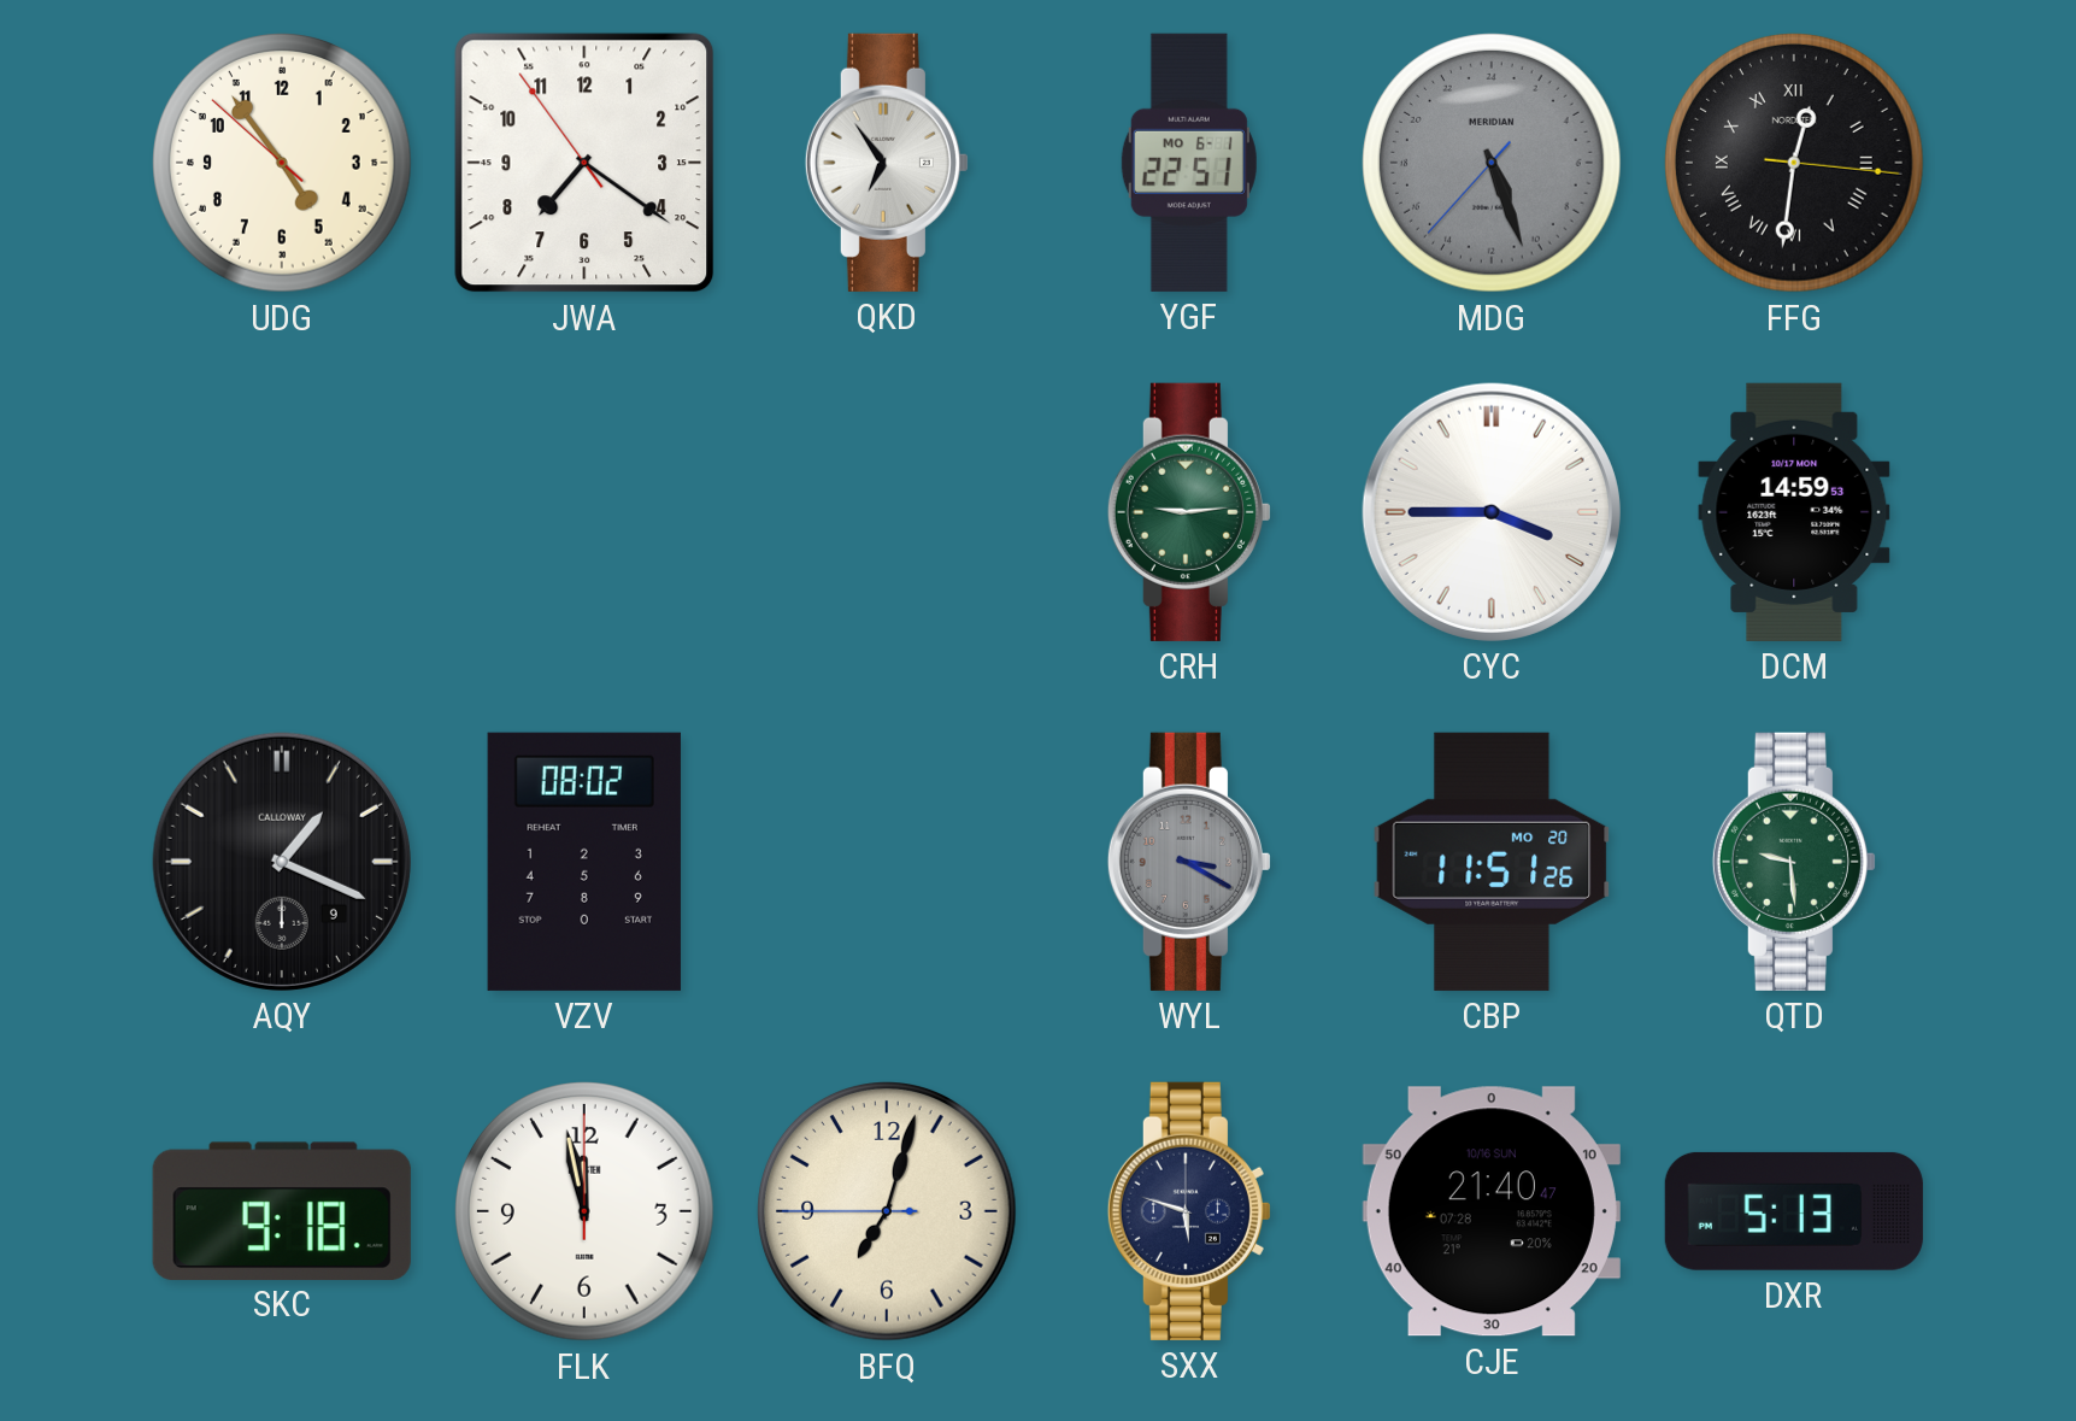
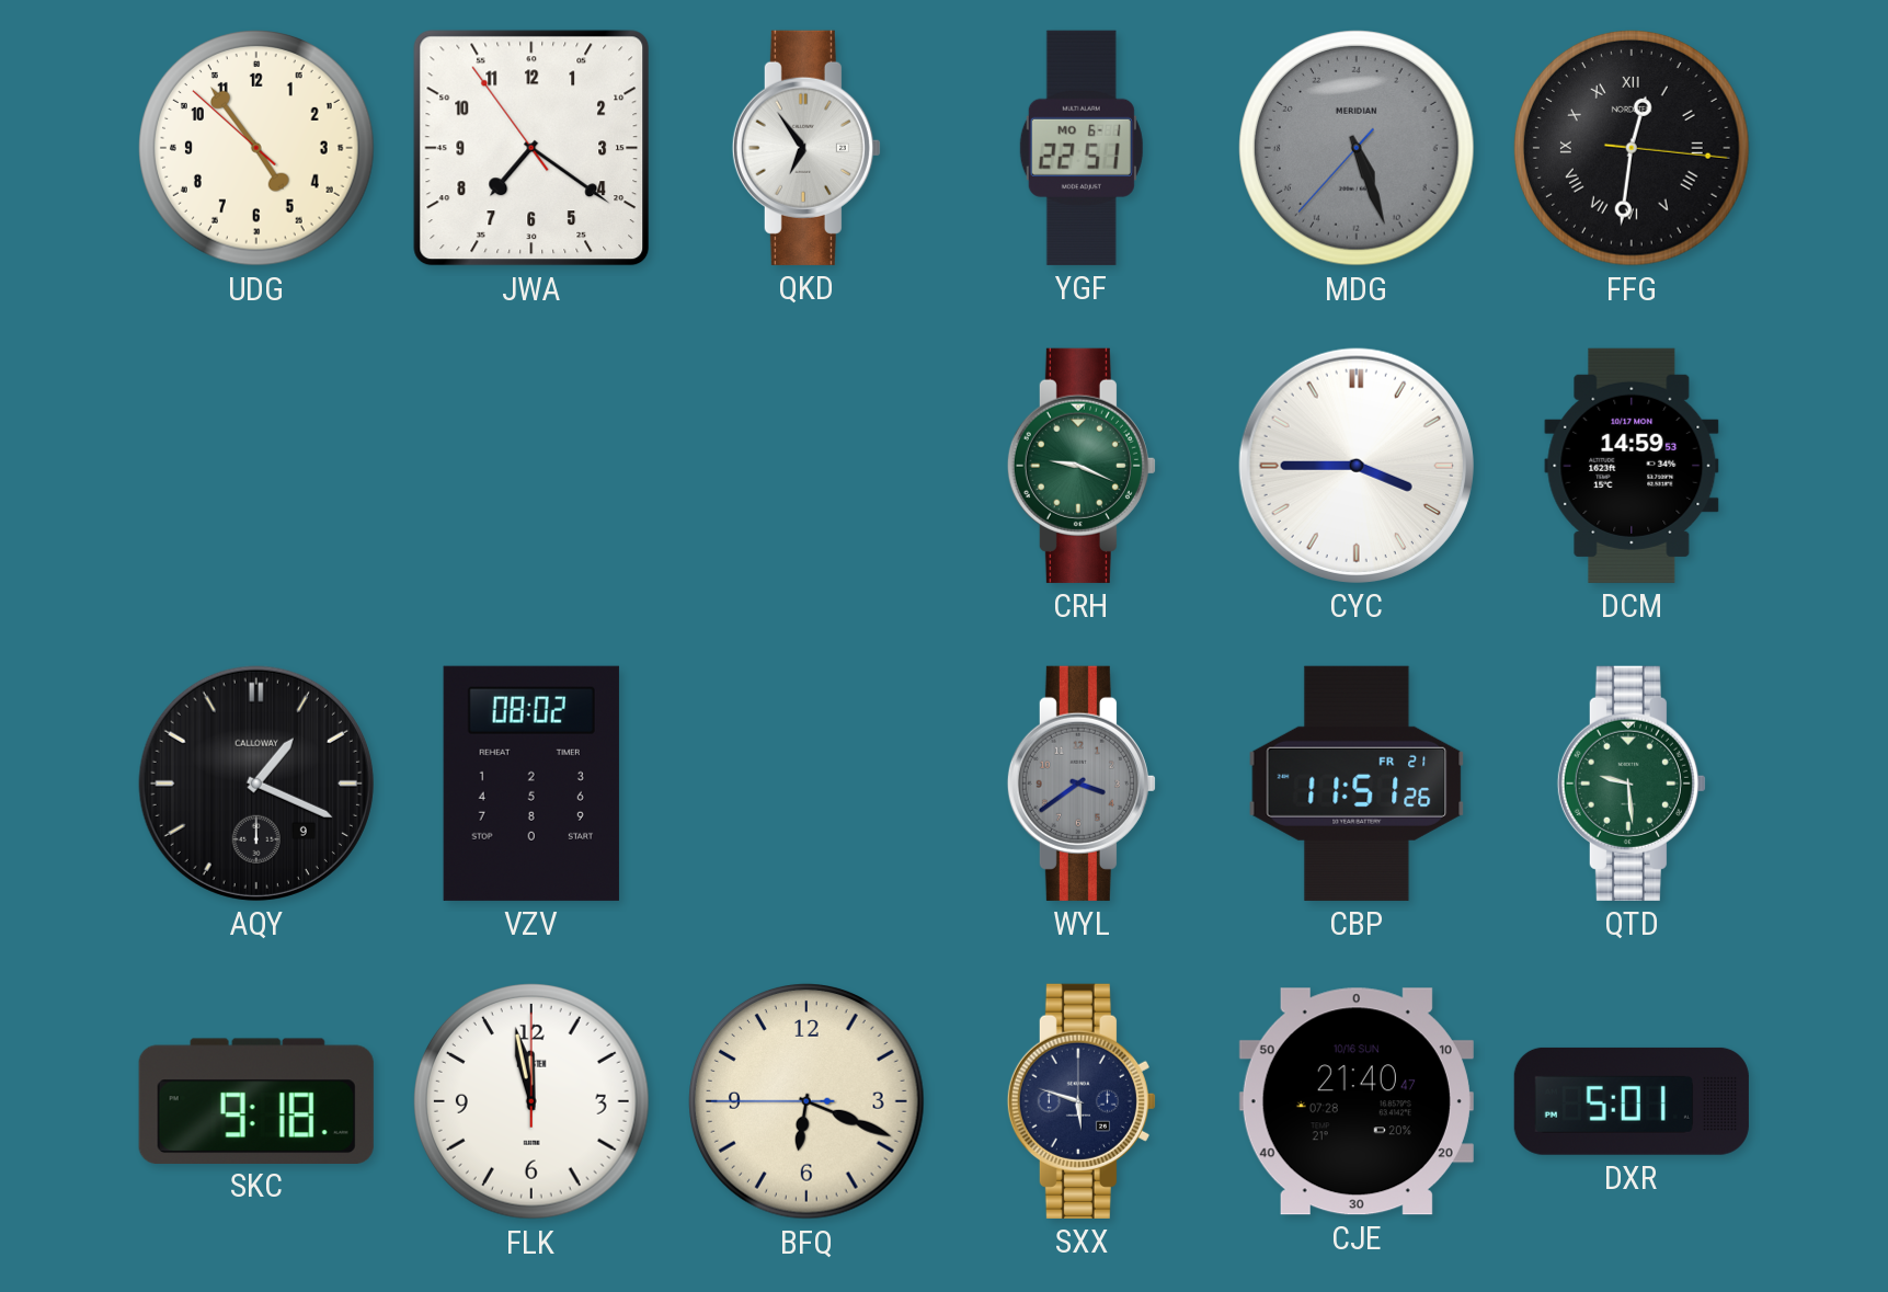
CRH: 9:14 -> 9:19
WYL: 3:20 -> 3:39
CBP date: MO 20 -> FR 21
BFQ: 7:02 -> 6:18
DXR: 5:13 -> 5:01
